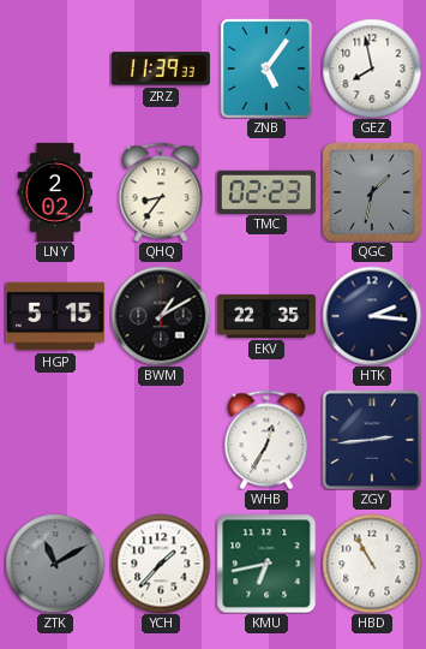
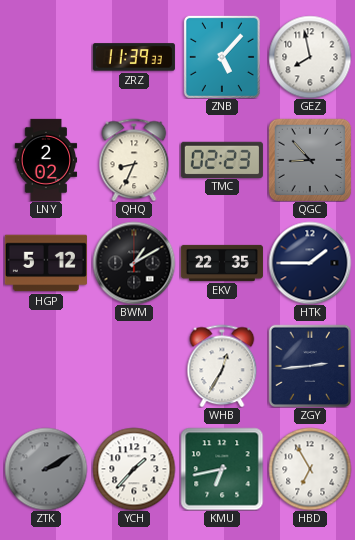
ZNB: 5:06 -> 5:07
QHQ: 8:36 -> 8:34
QGC: 1:32 -> 8:53
HGP: 5:15 -> 5:12
HTK: 2:16 -> 1:45
ZTK: 11:10 -> 2:10
HBD: 10:55 -> 6:55
